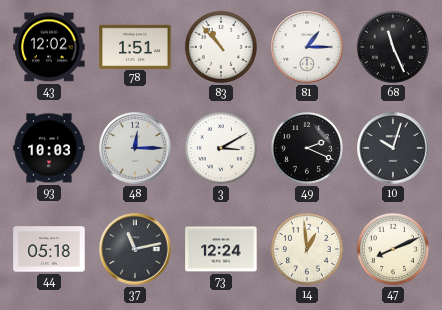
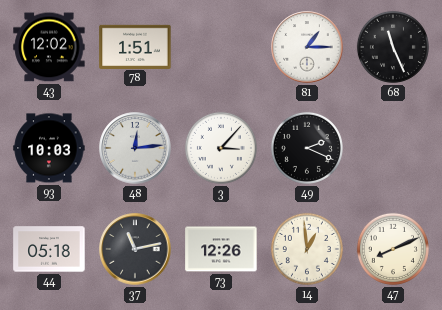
83: 10:53 -> none
48: 12:15 -> 12:14
3: 3:10 -> 3:07
10: 10:03 -> none
73: 12:24 -> 12:26
